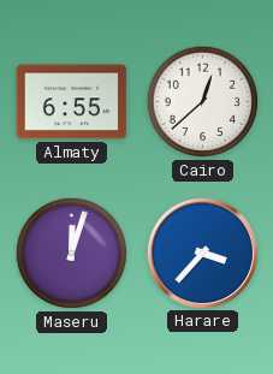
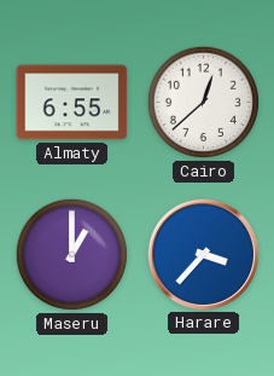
Maseru: 12:03 -> 1:00
